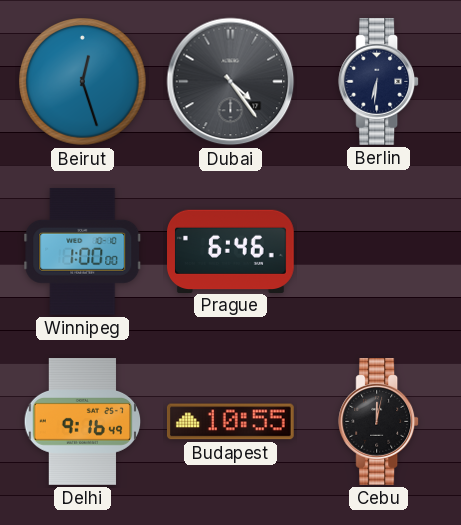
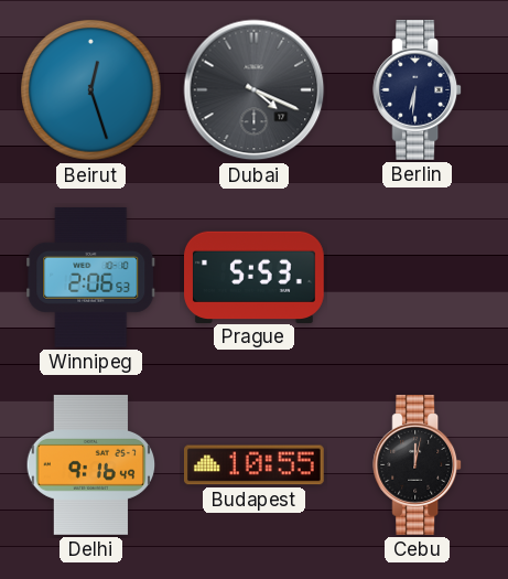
Dubai: 4:24 -> 4:19
Winnipeg: 1:00 -> 2:06
Prague: 6:46 -> 5:53
